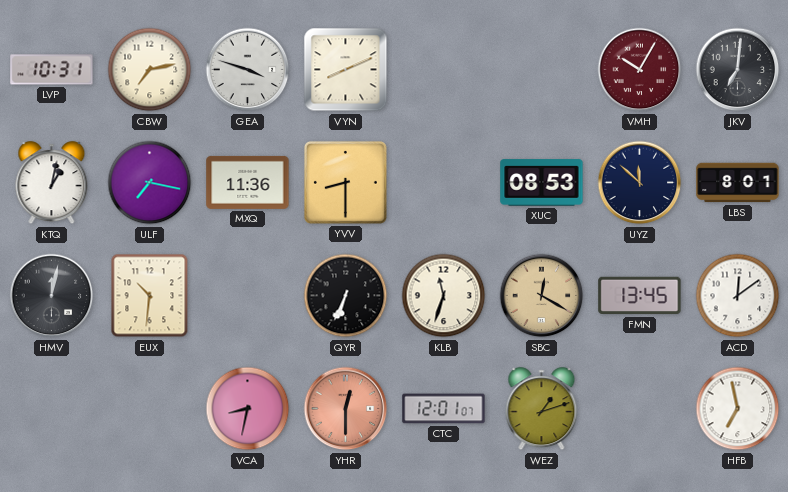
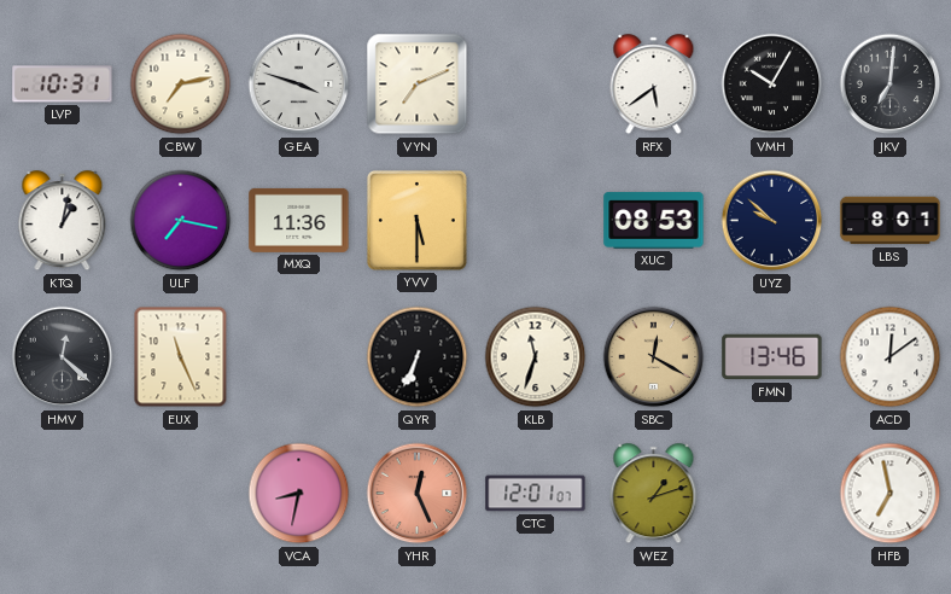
VYN: 8:11 -> 7:11
RFX: none -> 5:39
VMH dial: burgundy -> black
YVV: 8:30 -> 5:30
UYZ: 11:52 -> 9:52
HMV: 12:02 -> 12:22
EUX: 10:31 -> 11:26
FMN: 13:45 -> 13:46
YHR: 12:30 -> 12:26
